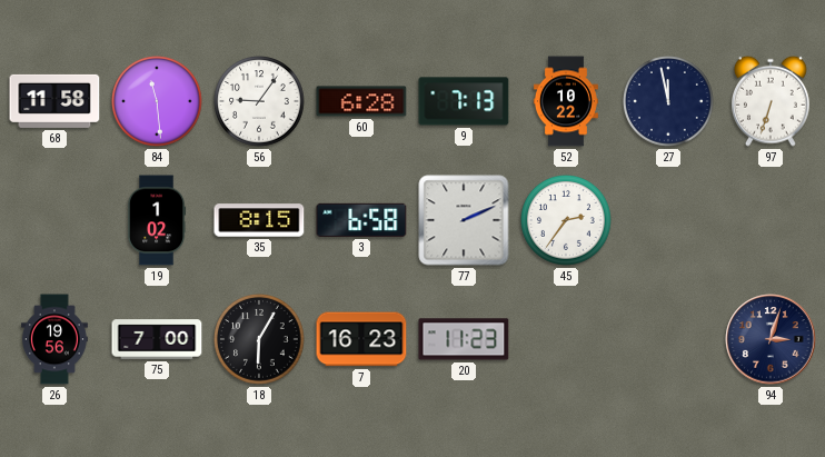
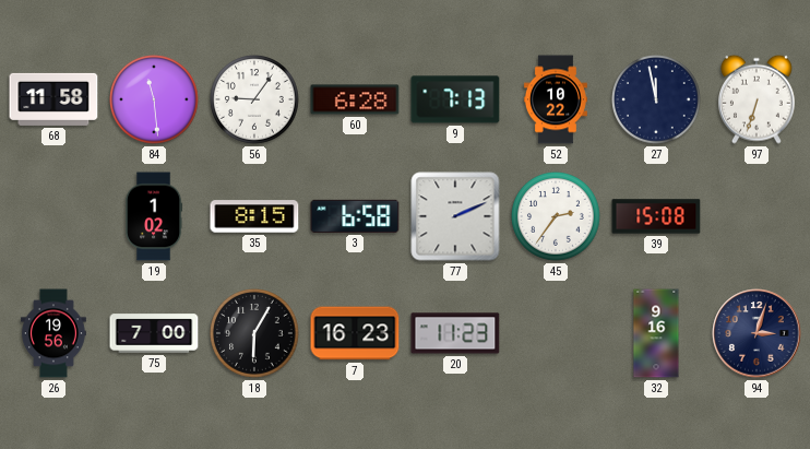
39: none -> 15:08
32: none -> 9:16
